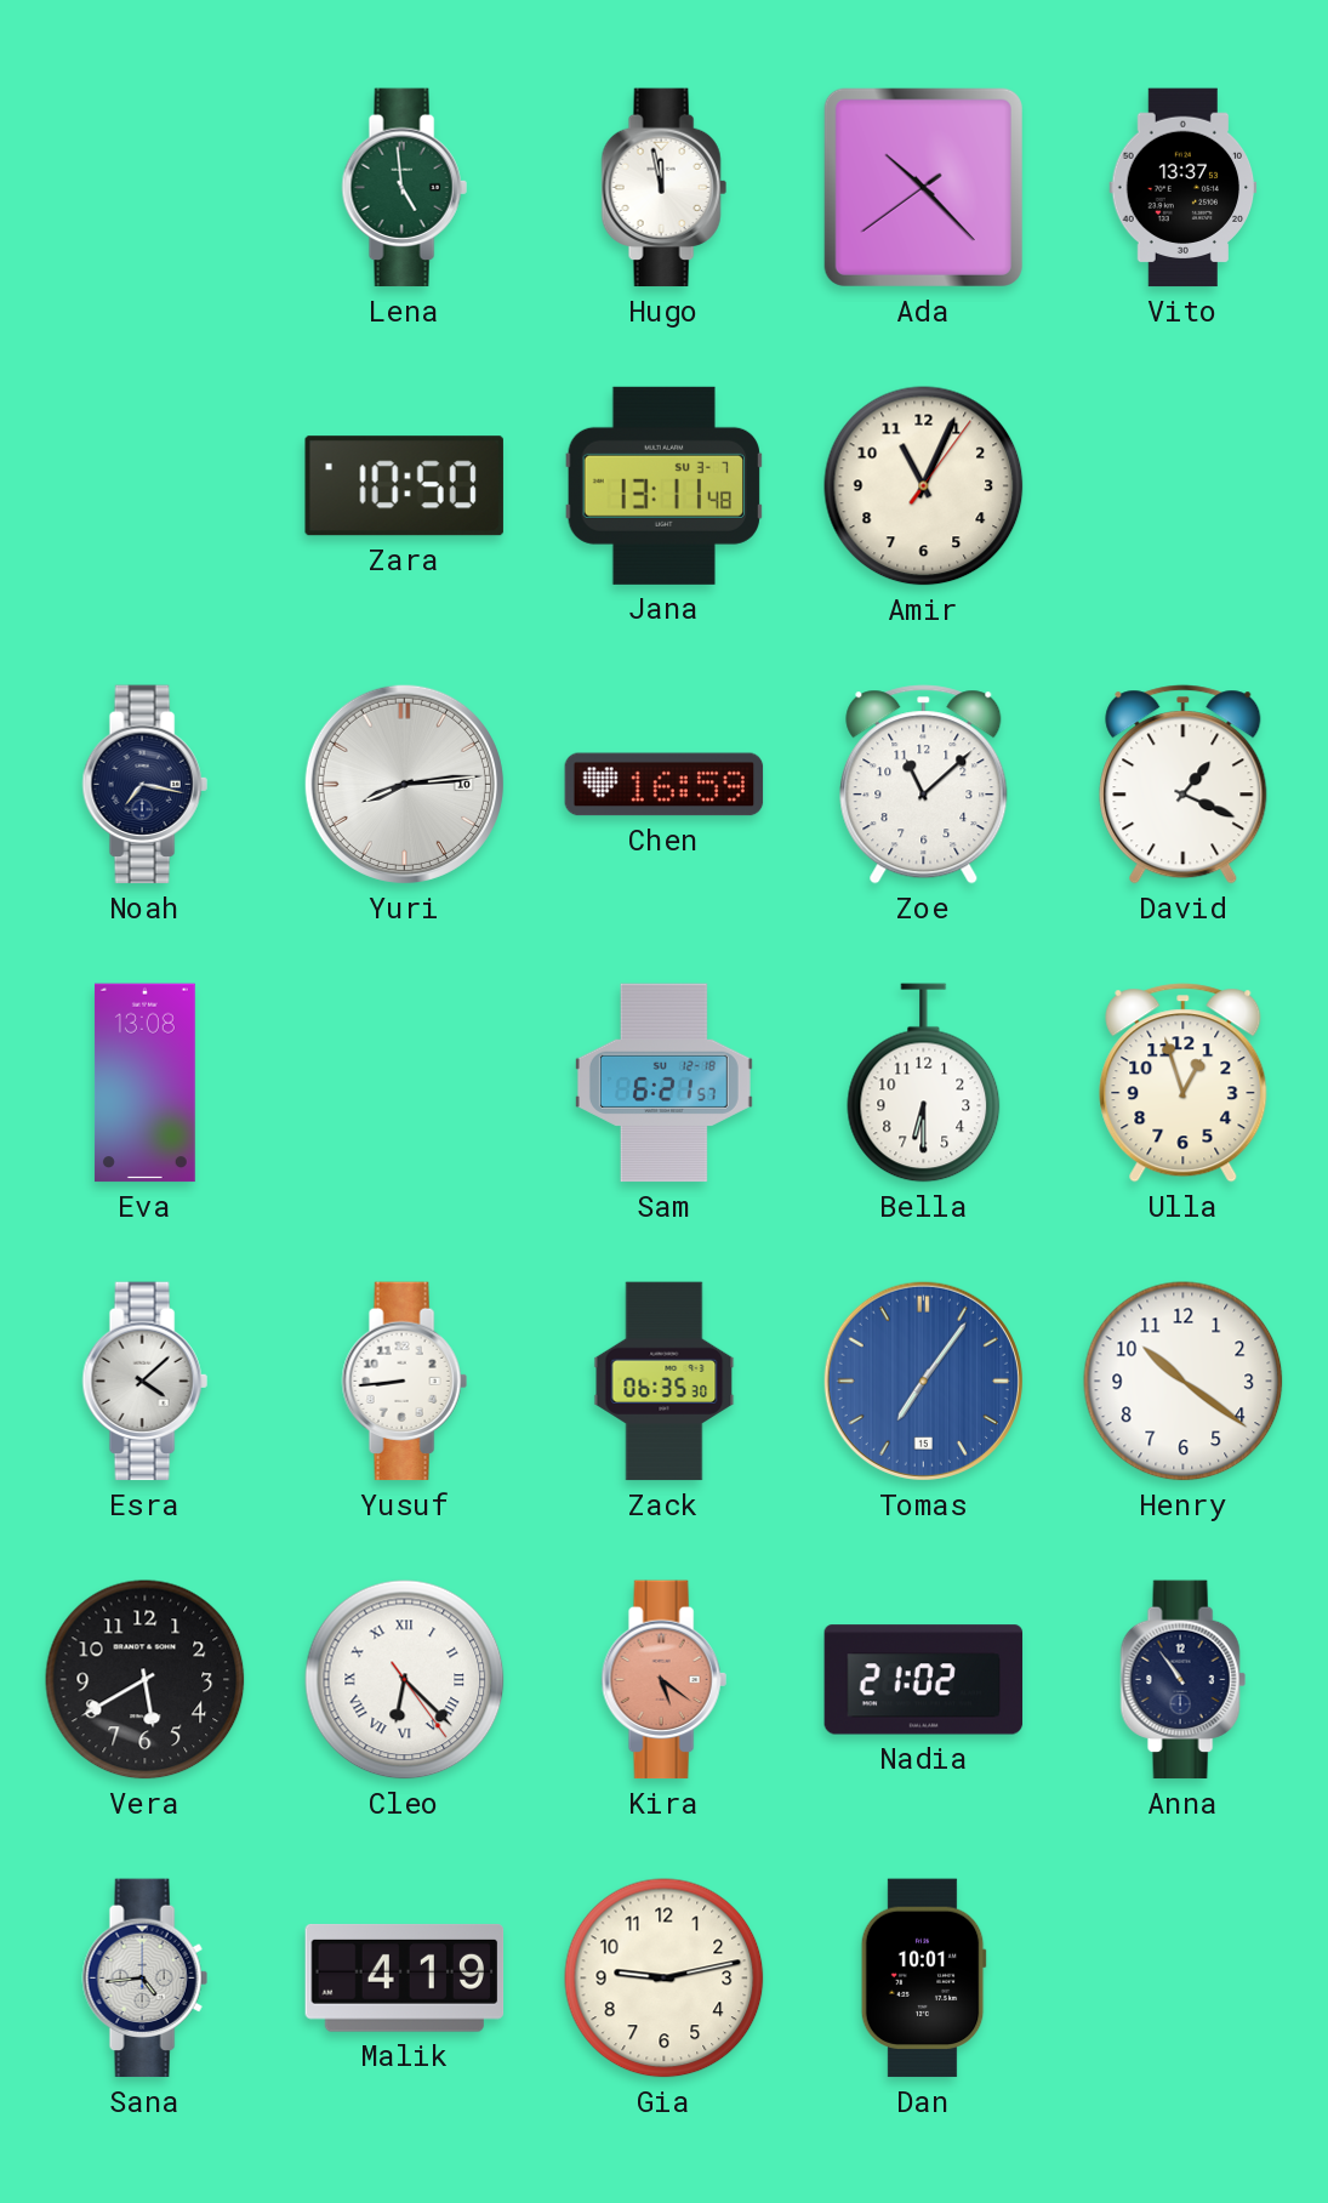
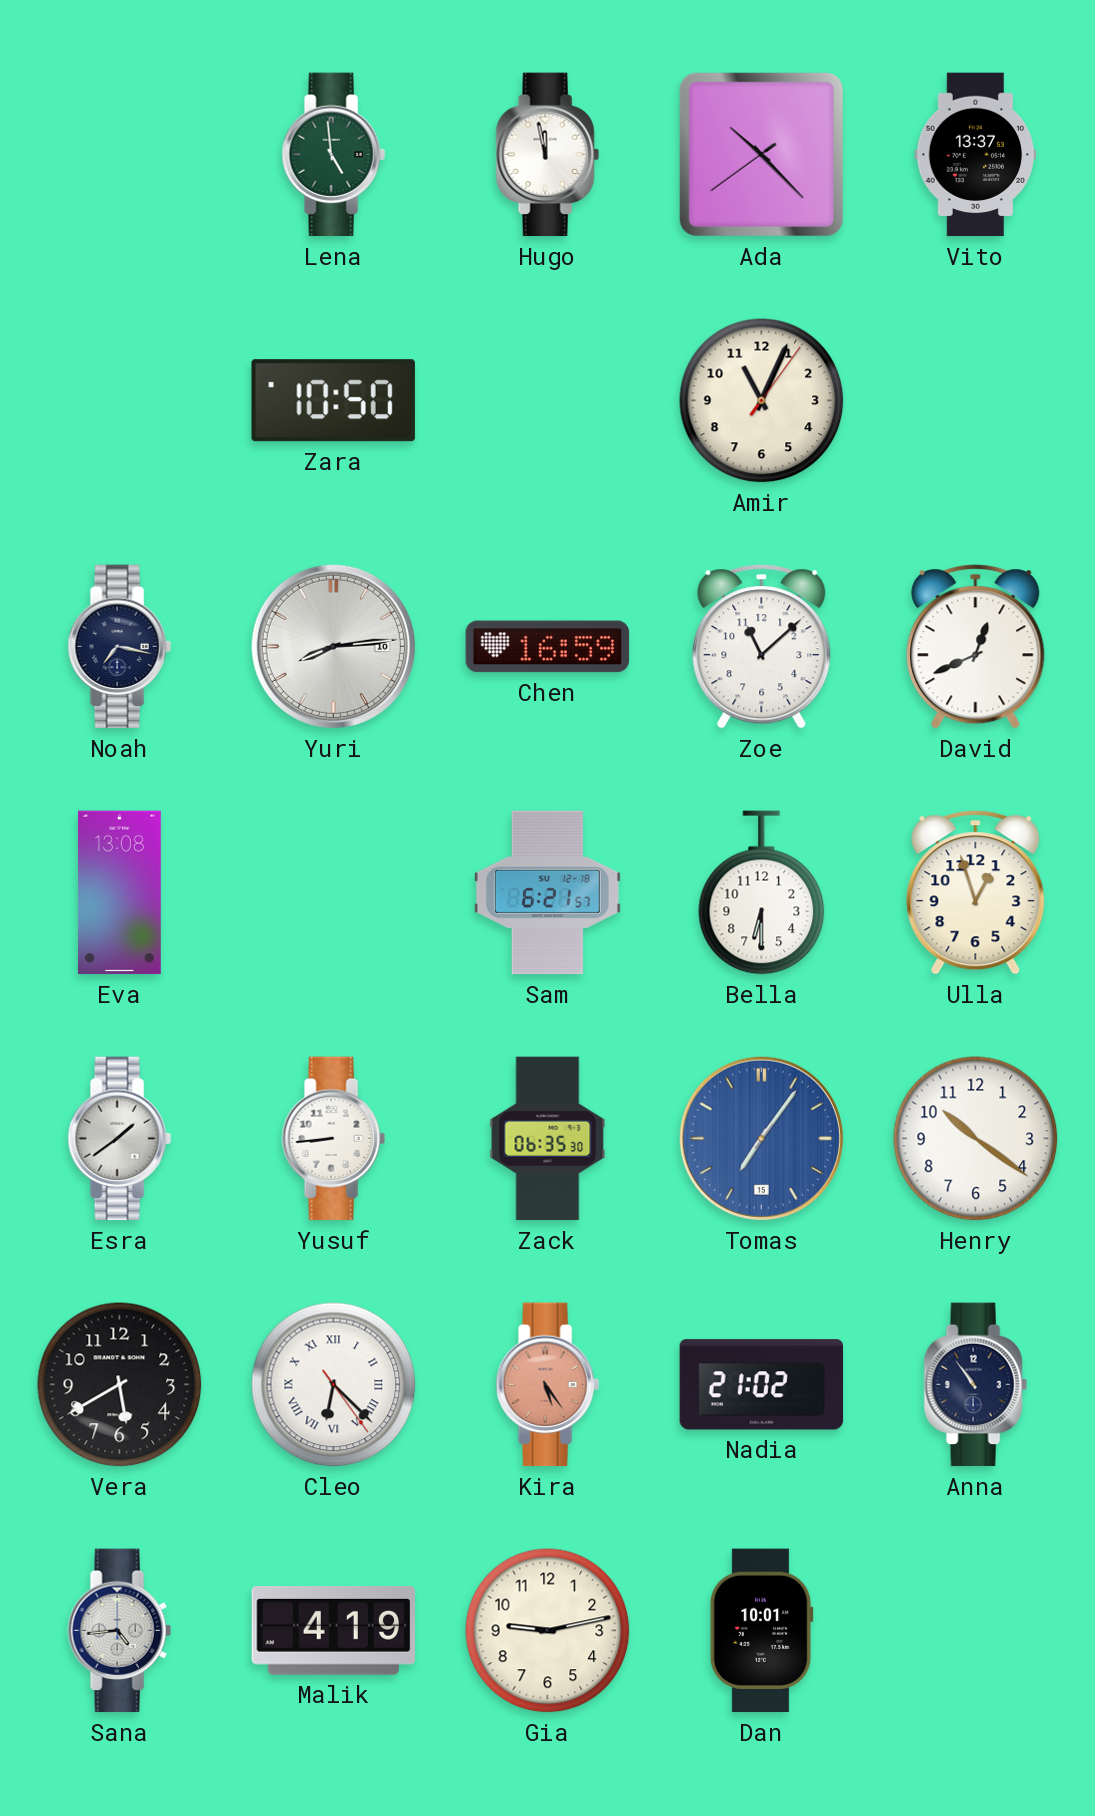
Jana: 13:11 -> none
David: 1:19 -> 12:41
Esra: 4:08 -> 1:39
Kira: 5:21 -> 5:24
